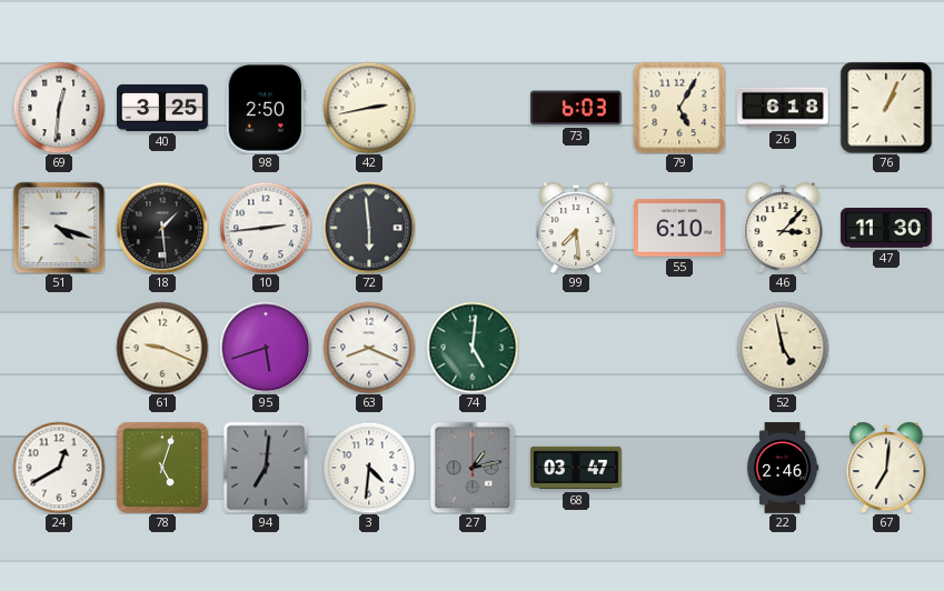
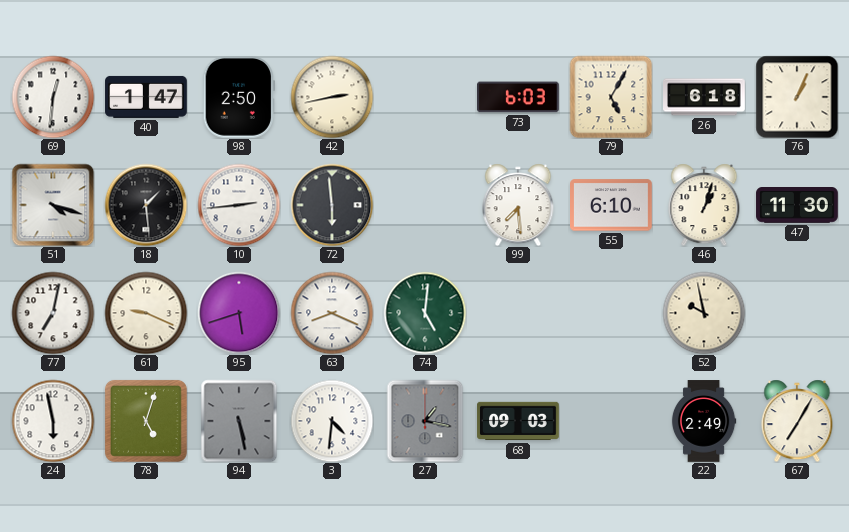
40: 3:25 -> 1:47
46: 3:07 -> 1:03
77: none -> 7:02
52: 4:58 -> 9:58
24: 12:40 -> 5:58
94: 7:01 -> 5:28
27: 1:13 -> 1:17
68: 03:47 -> 09:03
22: 2:46 -> 2:49
67: 7:01 -> 7:05
